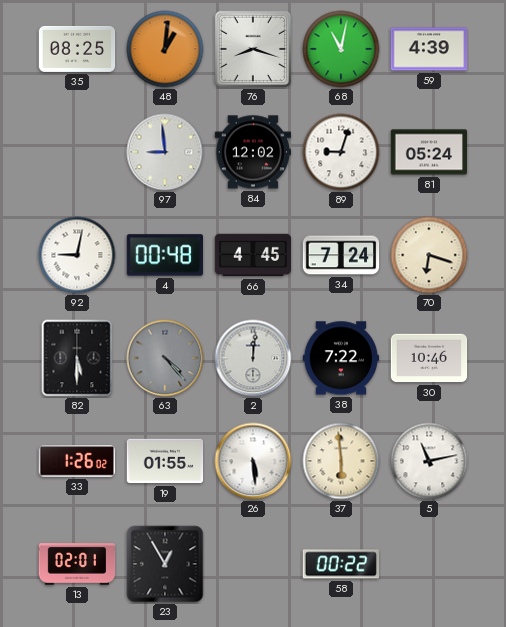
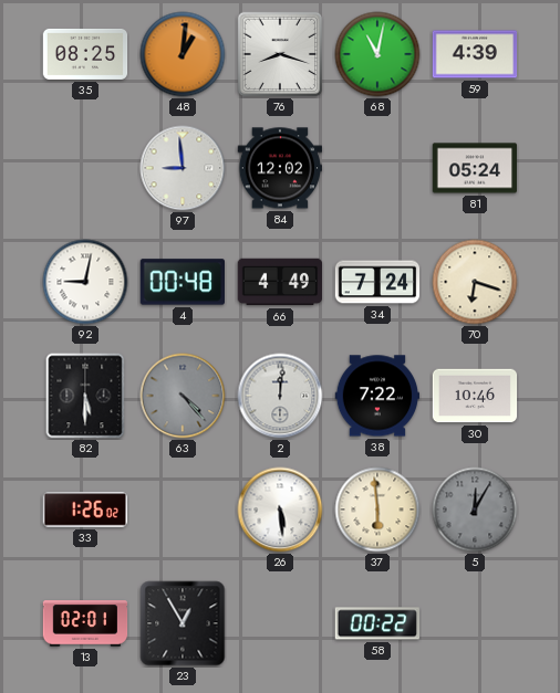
89: 9:03 -> none
66: 4:45 -> 4:49
19: 01:55 -> none
5: 11:13 -> 12:05
5 dial: white -> grey
